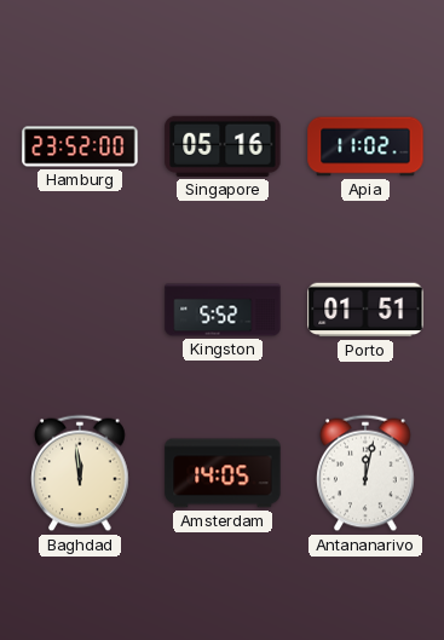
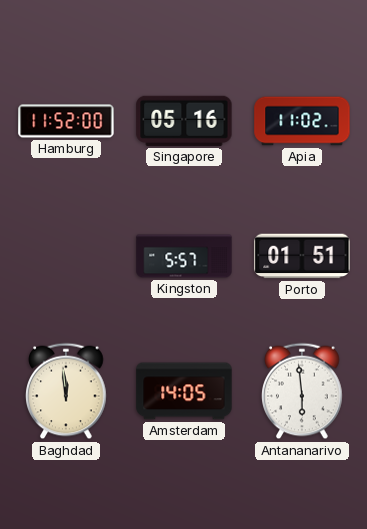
Hamburg: 23:52 -> 11:52
Kingston: 5:52 -> 5:57
Antananarivo: 12:02 -> 5:59
